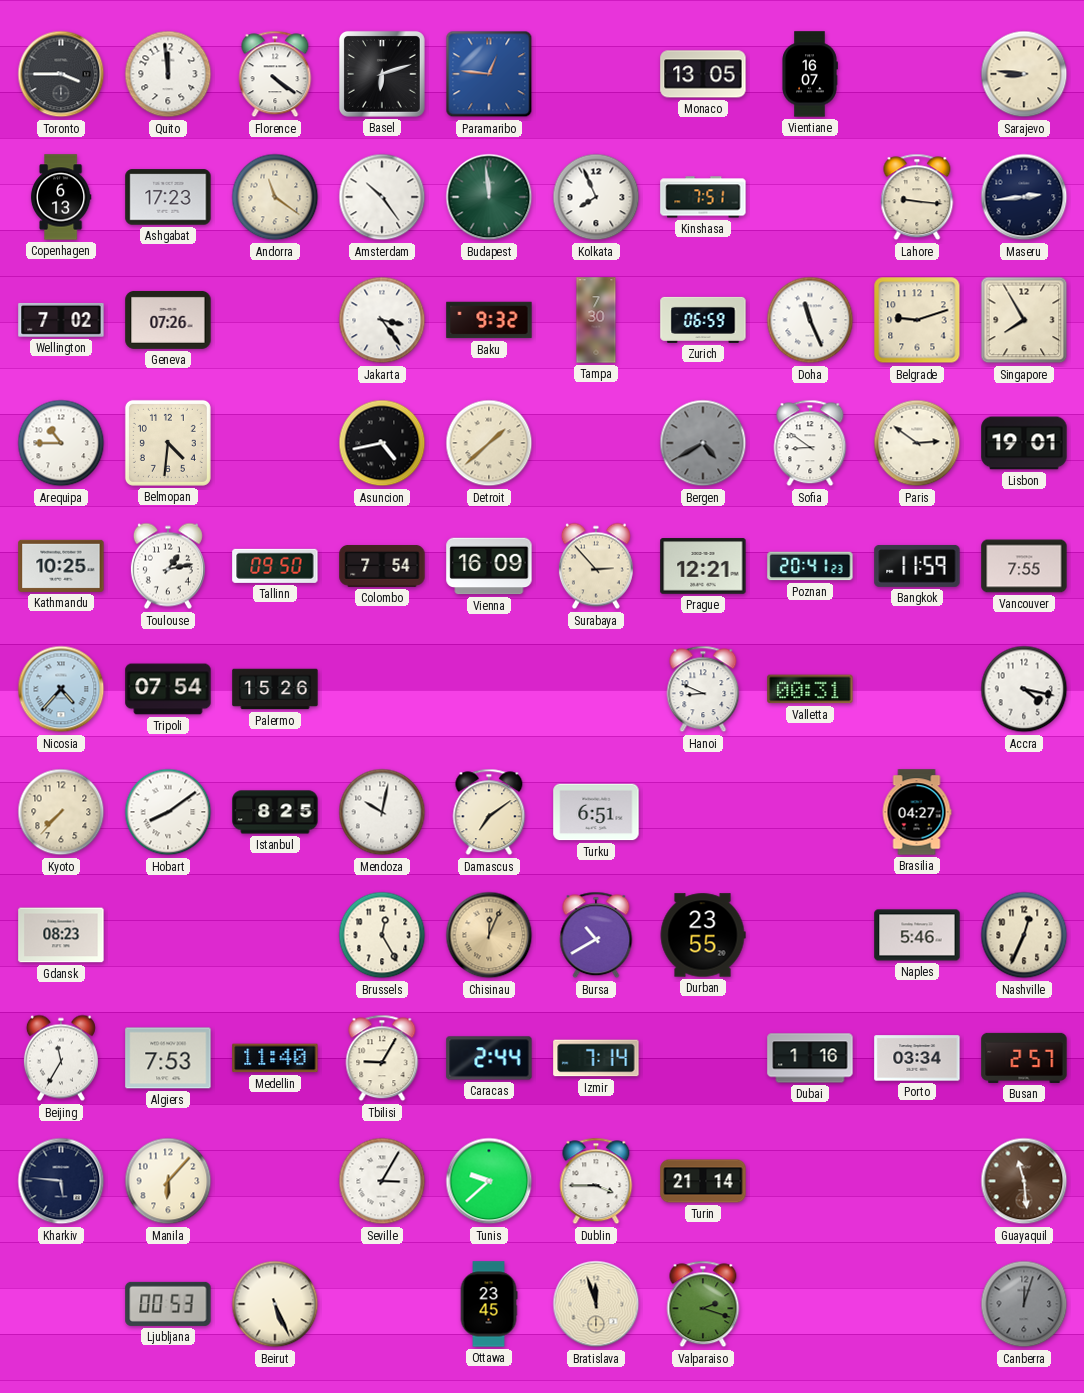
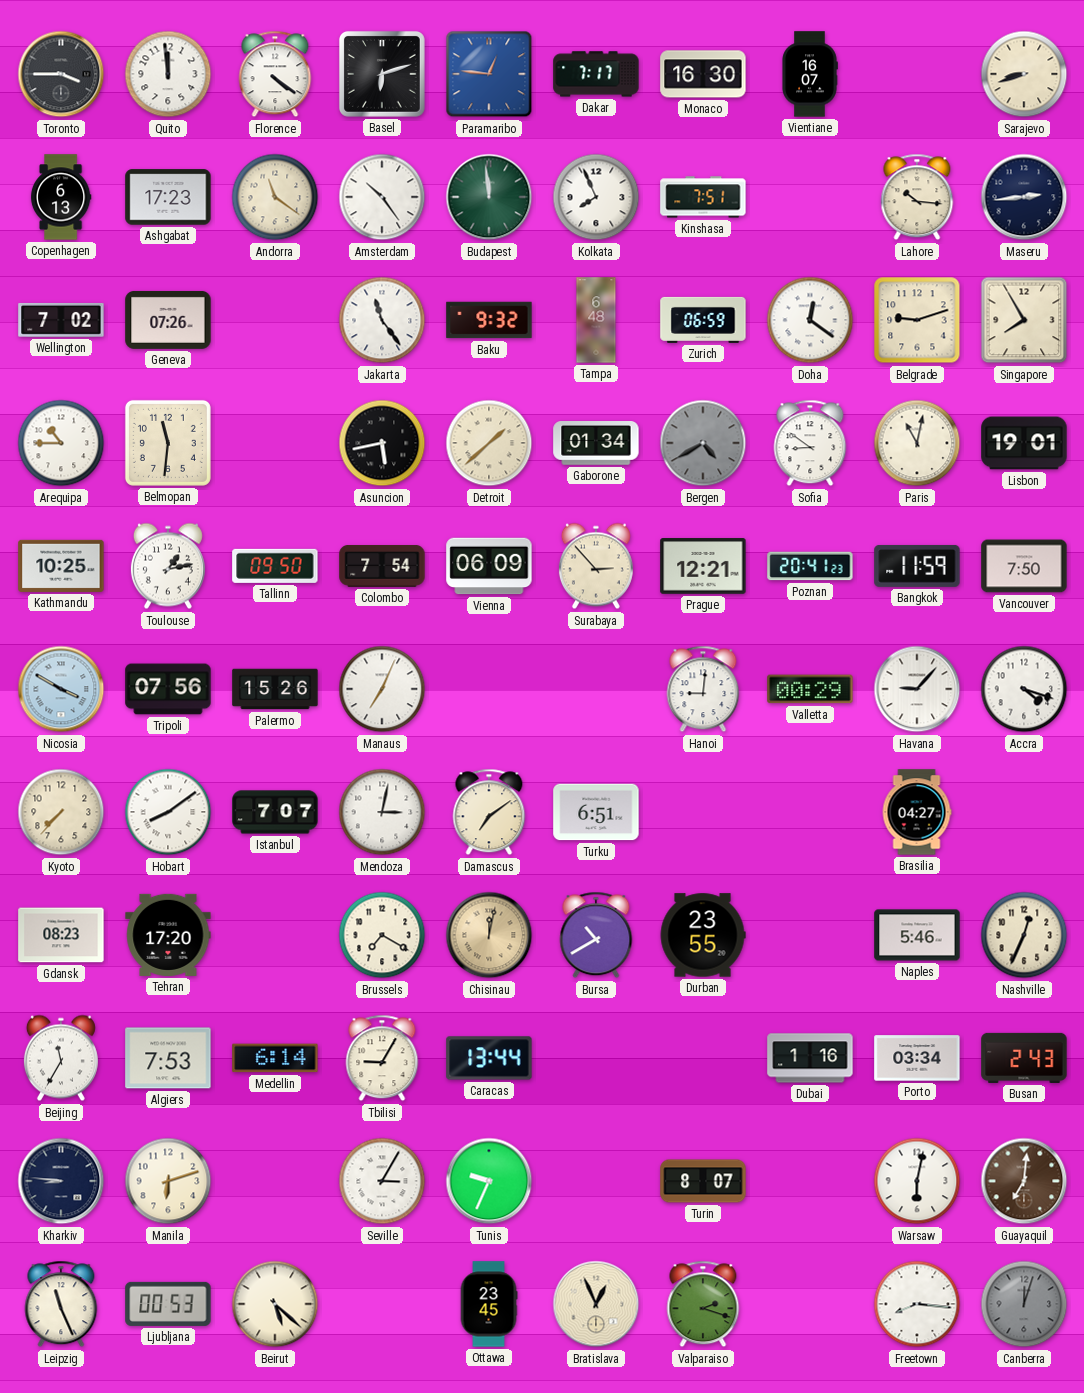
Dakar: none -> 7:17
Monaco: 13:05 -> 16:30
Sarajevo: 8:46 -> 8:42
Lahore: 9:16 -> 10:16
Jakarta: 3:24 -> 11:24
Tampa: 7:30 -> 6:48
Doha: 11:26 -> 12:21
Belmopan: 4:31 -> 11:31
Asuncion: 4:43 -> 5:43
Gaborone: none -> 01:34
Paris: 2:51 -> 11:02
Vienna: 16:09 -> 06:09
Vancouver: 7:55 -> 7:50
Nicosia: 4:37 -> 3:50
Tripoli: 07:54 -> 07:56
Manaus: none -> 7:04
Hanoi: 8:49 -> 9:01
Valletta: 00:31 -> 00:29
Havana: none -> 9:07
Accra: 4:17 -> 4:18
Istanbul: 8:25 -> 7:07
Mendoza: 10:02 -> 3:02
Tehran: none -> 17:20
Brussels: 12:25 -> 7:20
Chisinau: 12:04 -> 12:02
Medellin: 11:40 -> 6:14
Caracas: 2:44 -> 13:44
Izmir: 7:14 -> none
Busan: 2:57 -> 2:43
Kharkiv: 5:46 -> 8:46
Manila: 6:07 -> 6:12
Tunis: 9:38 -> 9:34
Dublin: 3:45 -> none
Turin: 21:14 -> 8:07
Warsaw: none -> 6:02
Guayaquil: 11:29 -> 7:01
Leipzig: none -> 11:26
Beirut: 5:26 -> 5:22
Bratislava: 11:57 -> 12:56
Freetown: none -> 8:16
